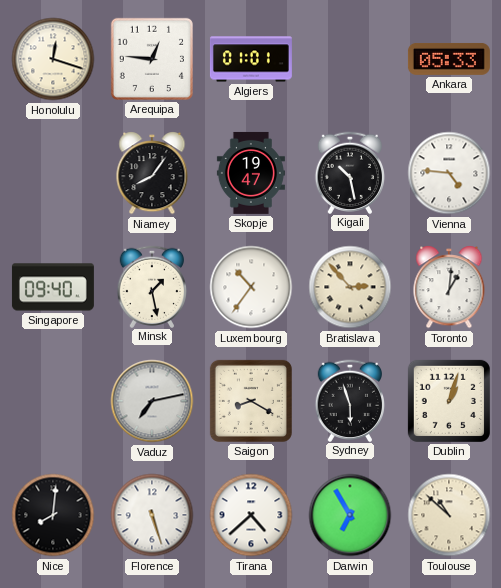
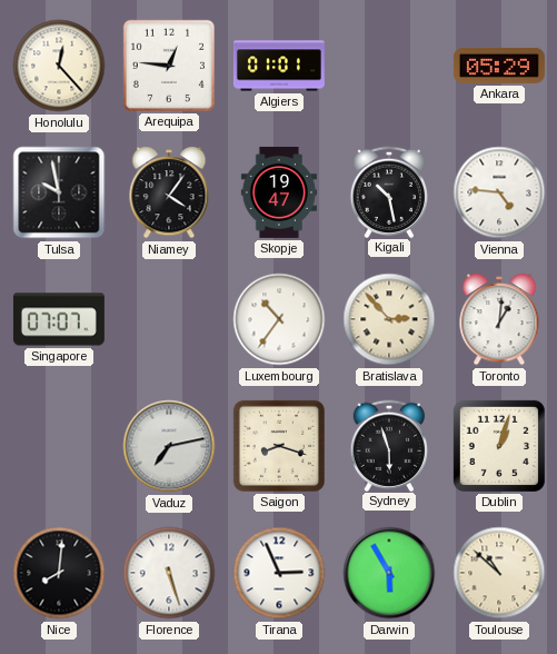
Honolulu: 12:18 -> 12:23
Ankara: 05:33 -> 05:29
Tulsa: none -> 9:58
Niamey: 8:06 -> 4:06
Singapore: 09:40 -> 07:07
Minsk: 1:28 -> none
Saigon: 8:20 -> 8:18
Tirana: 4:38 -> 2:56
Darwin: 6:55 -> 5:55
